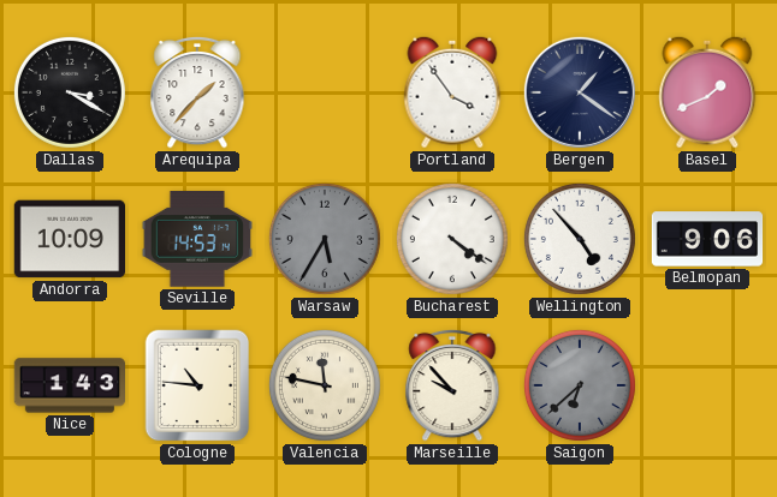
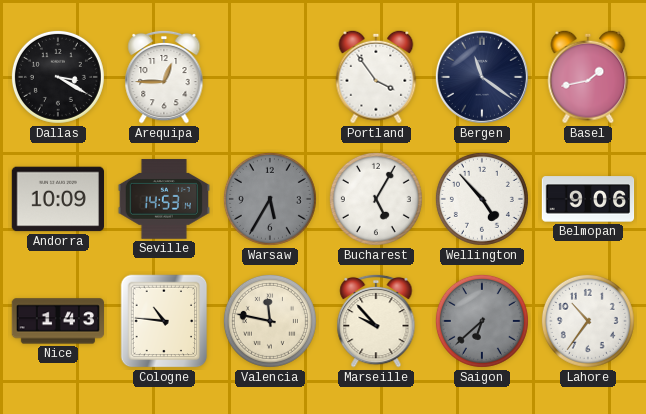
Arequipa: 1:37 -> 12:45
Bergen: 1:21 -> 11:21
Basel: 1:41 -> 1:43
Bucharest: 4:21 -> 5:05
Lahore: none -> 10:36
